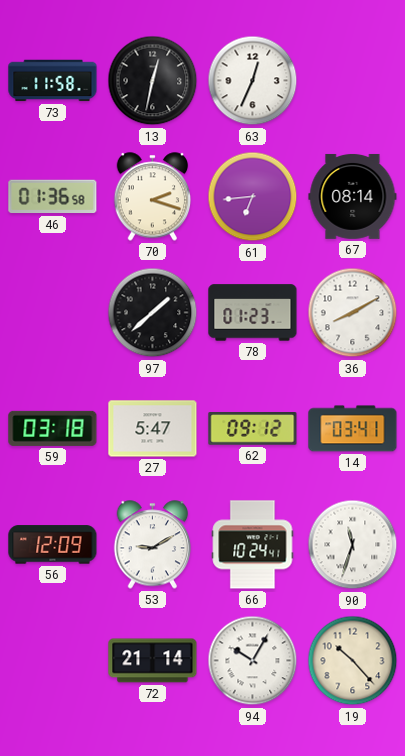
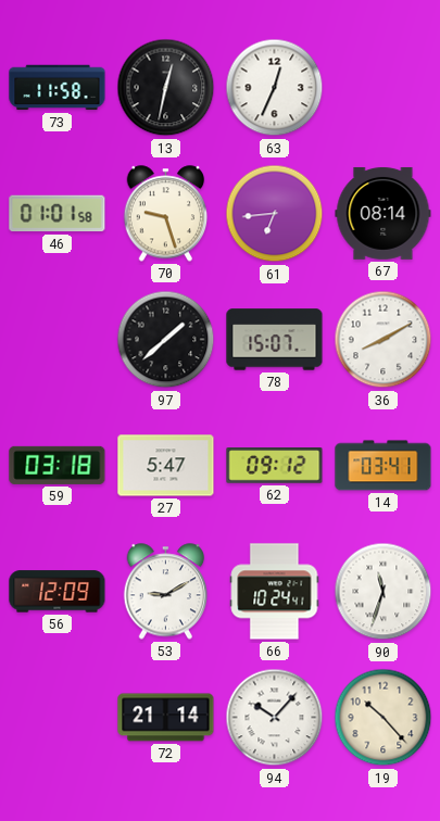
46: 01:36 -> 01:01
70: 2:18 -> 9:27
78: 01:23 -> 15:07
94: 10:05 -> 10:07
